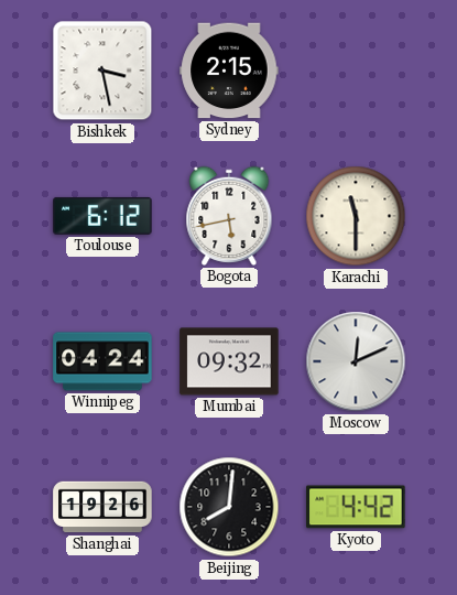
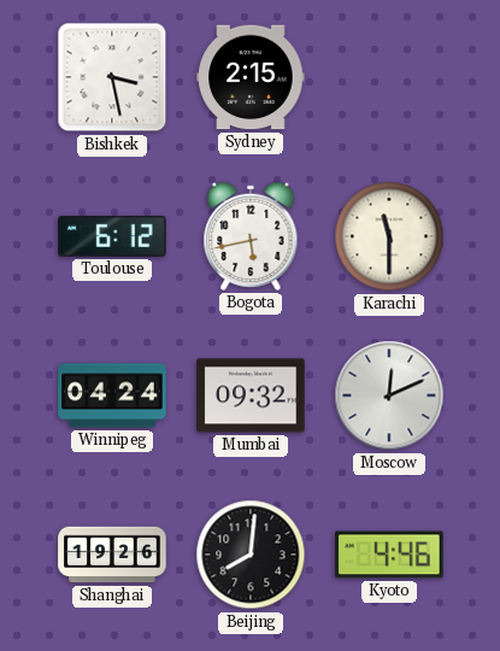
Kyoto: 4:42 -> 4:46
